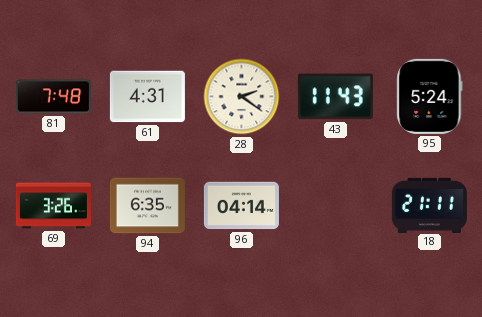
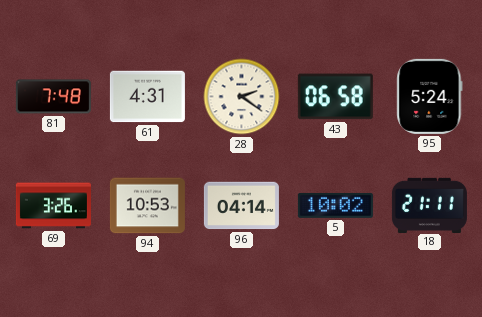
43: 11:43 -> 06:58
94: 6:35 -> 10:53
5: none -> 10:02
